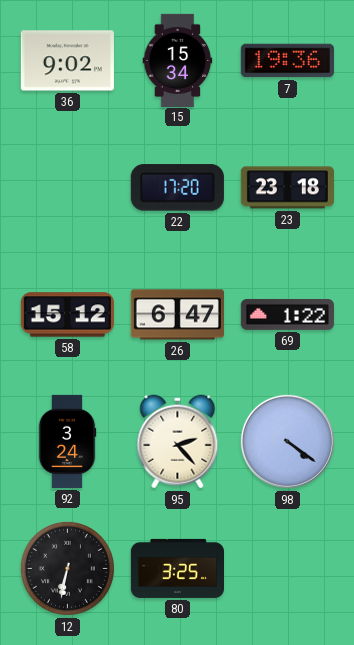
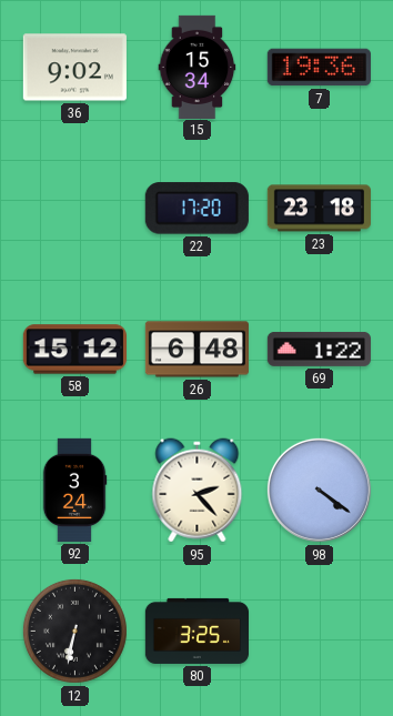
26: 6:47 -> 6:48
